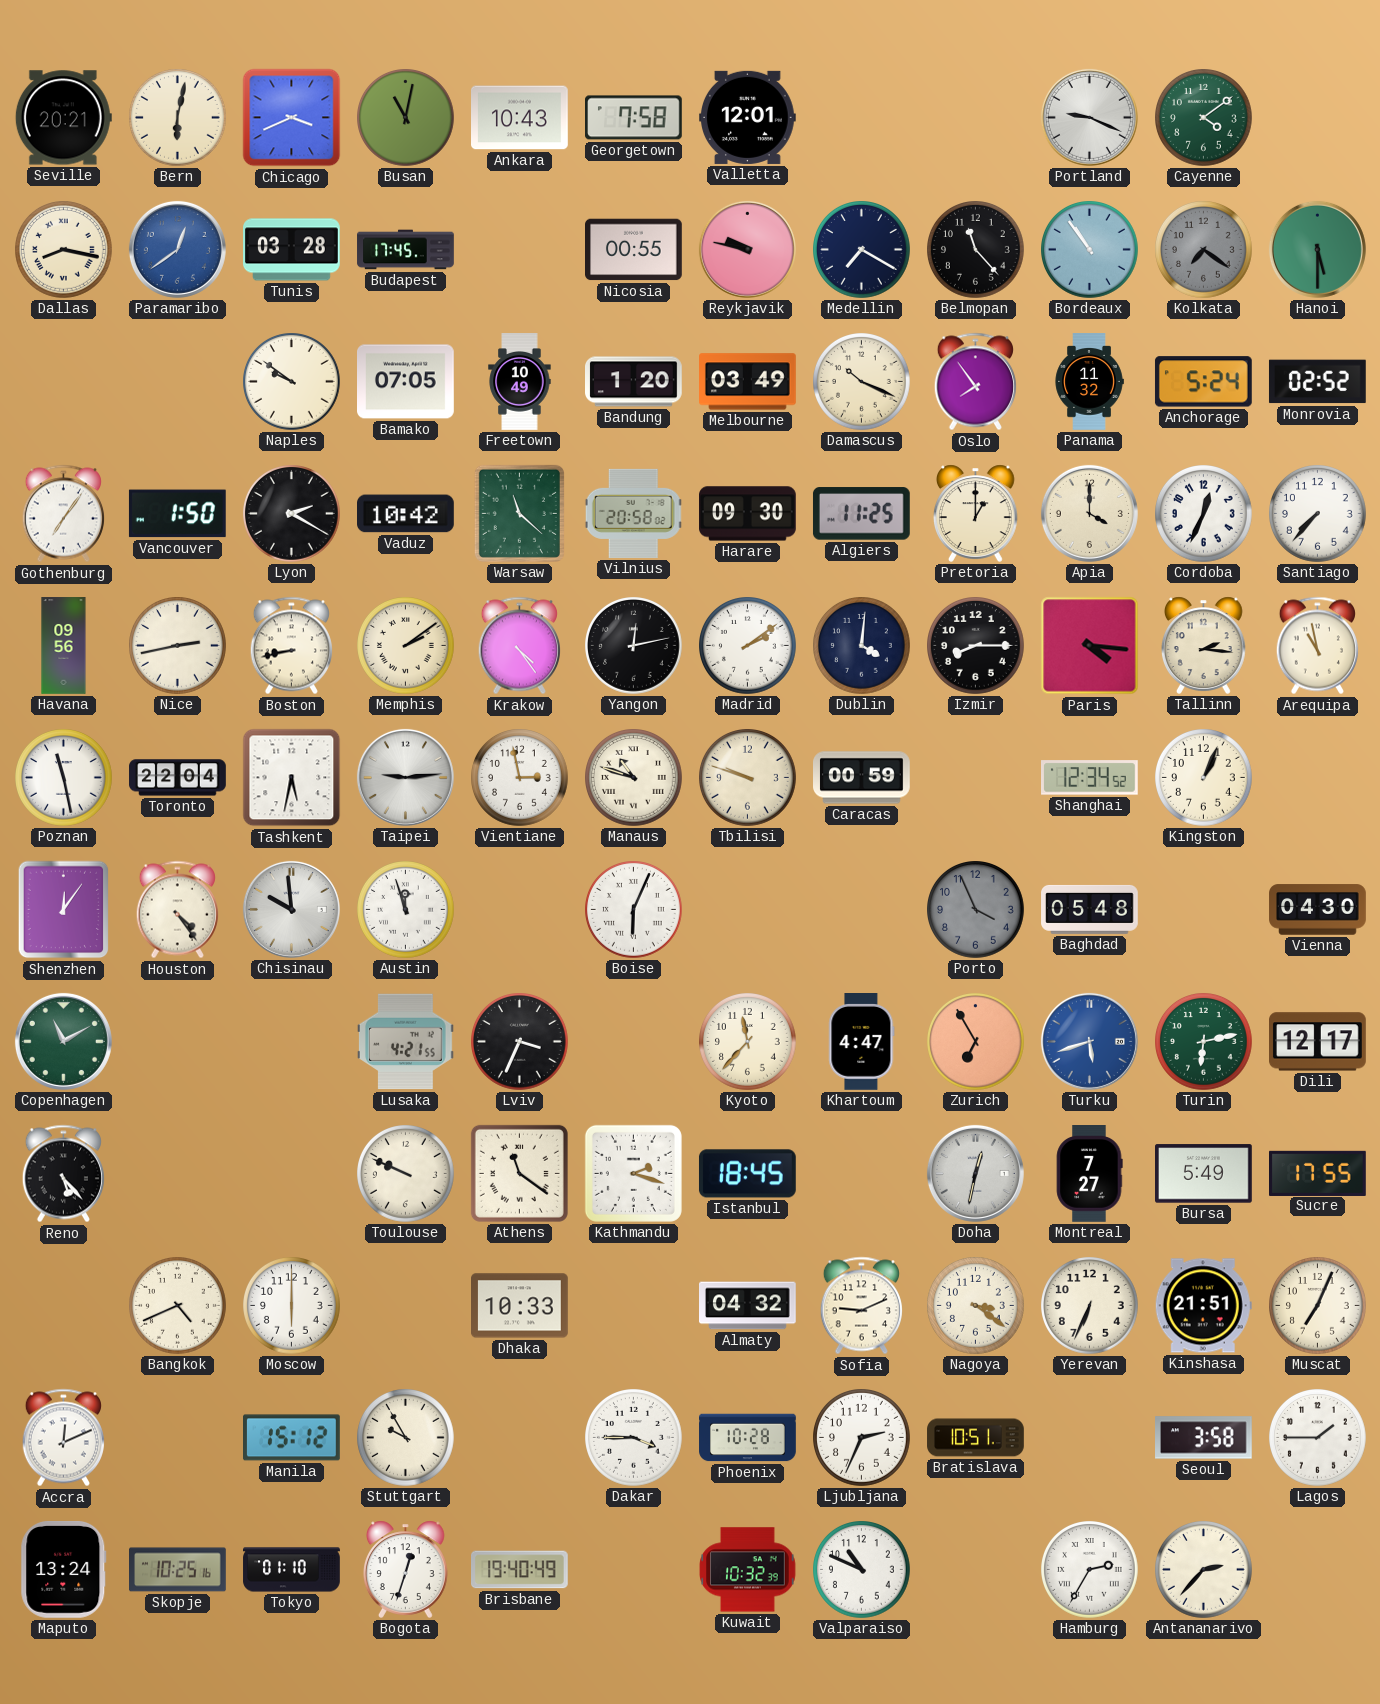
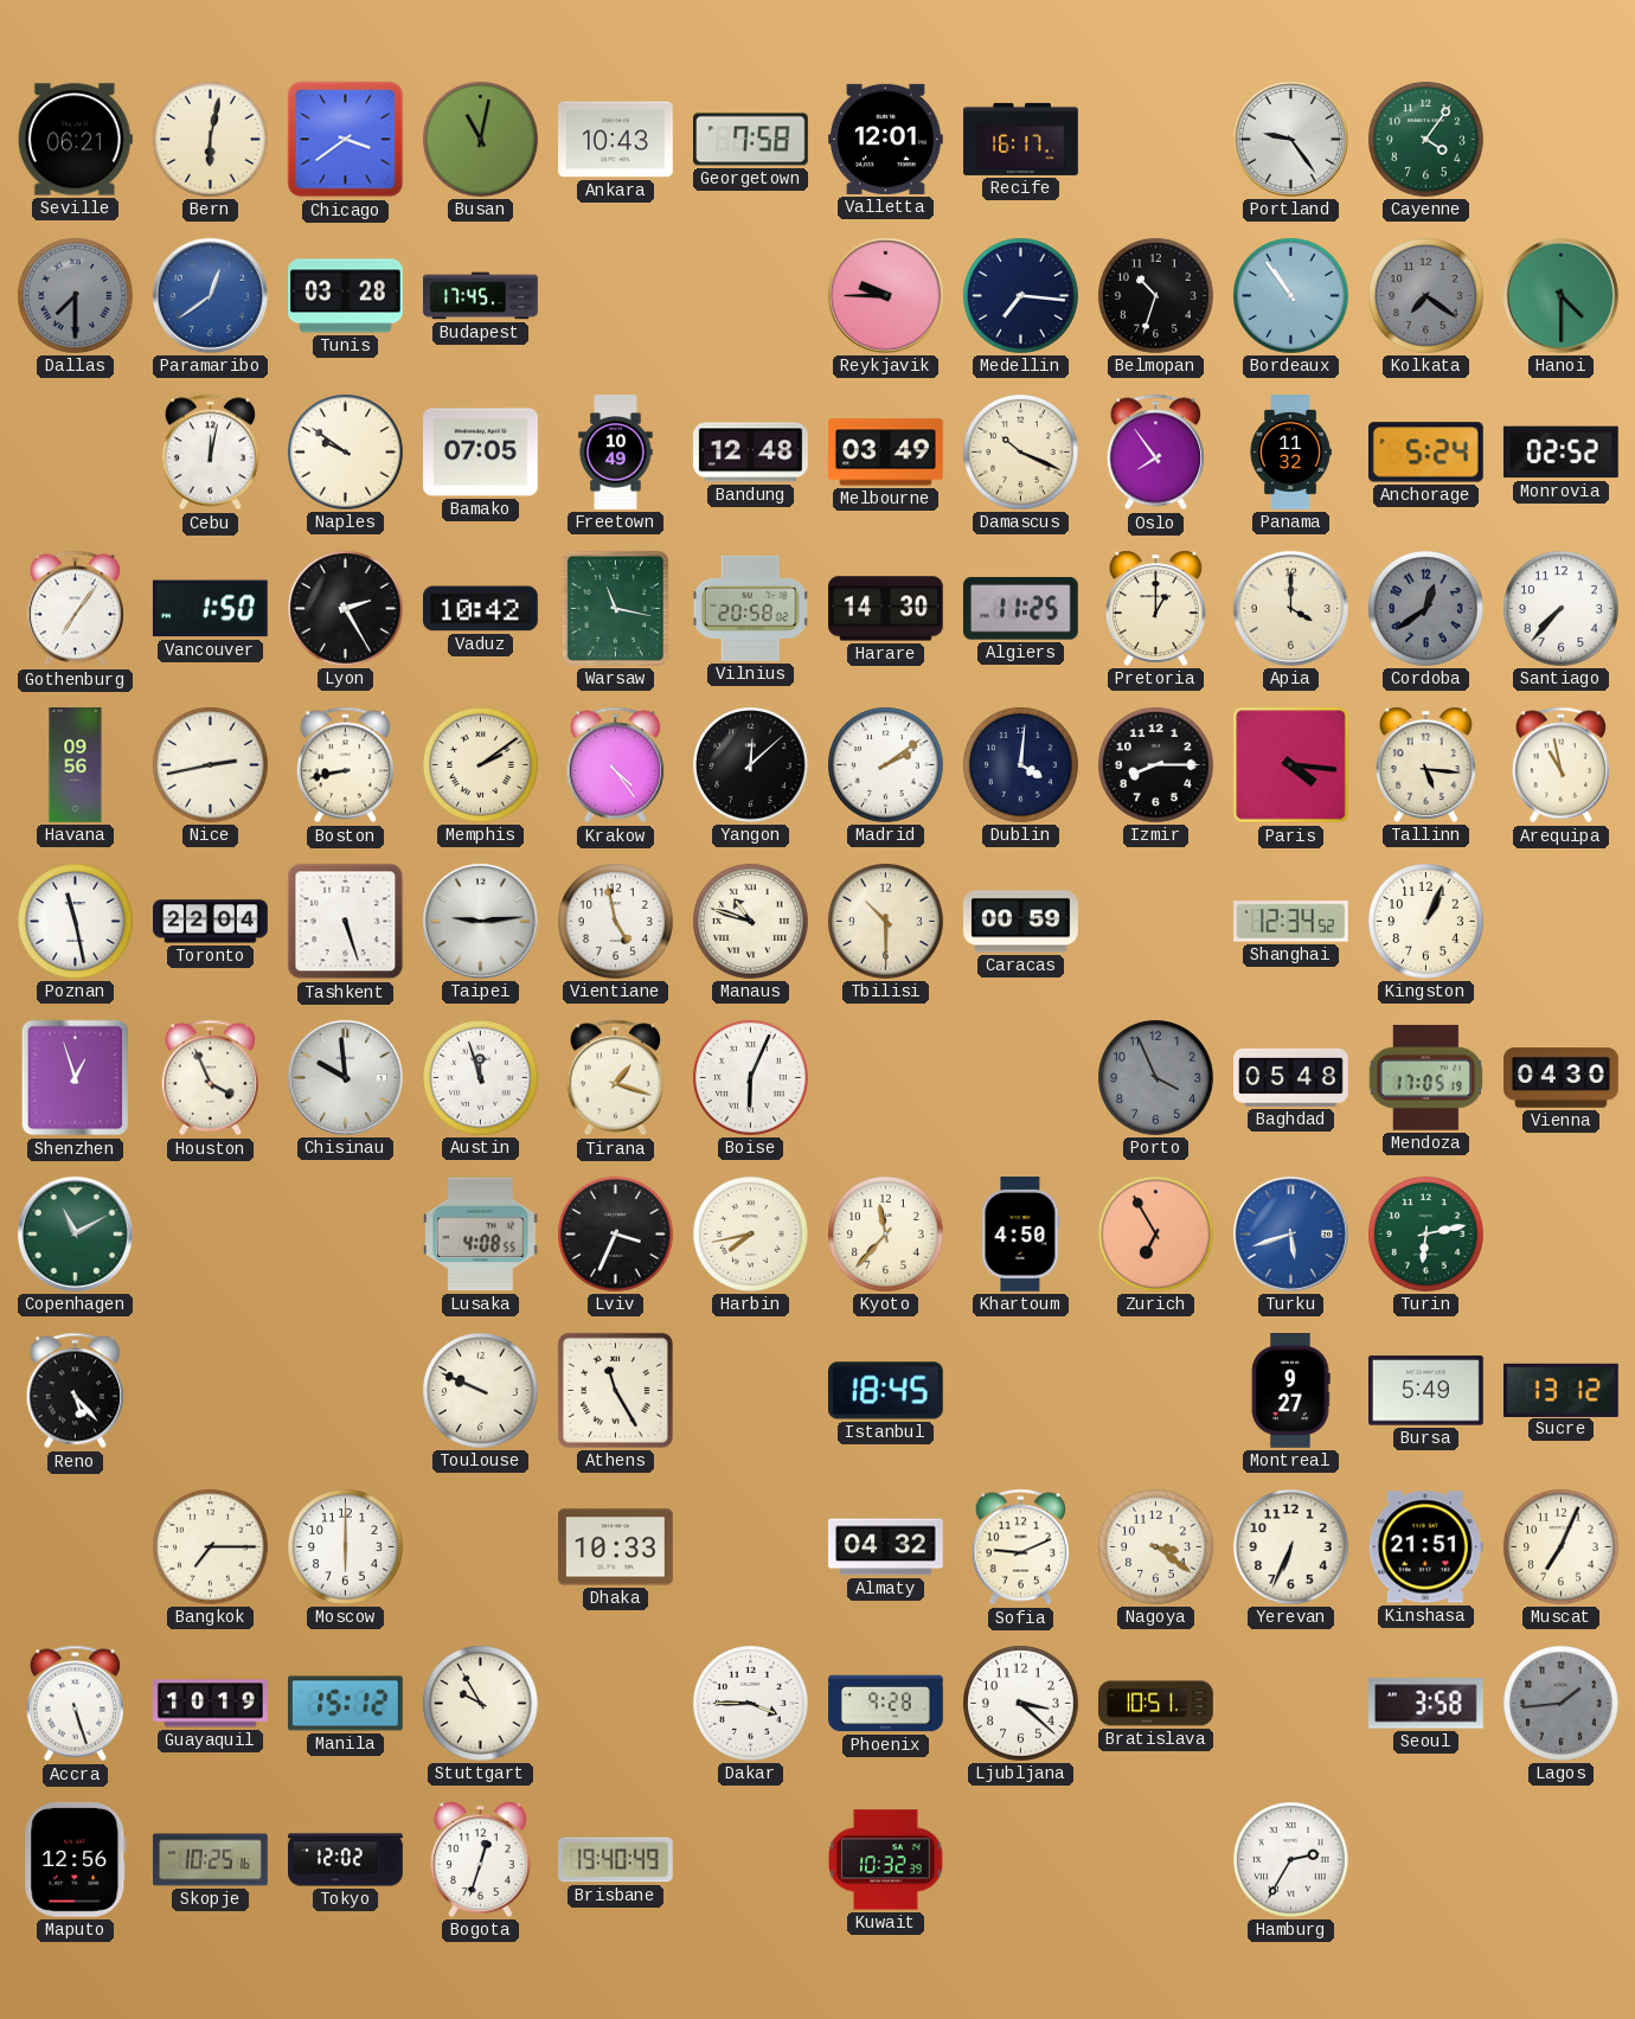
Seville: 20:21 -> 06:21
Chicago: 3:41 -> 3:39
Recife: none -> 16:17
Portland: 9:19 -> 9:24
Cayenne: 4:09 -> 4:06
Dallas: 8:17 -> 7:30
Dallas dial: cream -> grey
Nicosia: 00:55 -> none
Reykjavik: 9:47 -> 9:45
Medellin: 7:20 -> 7:16
Belmopan: 11:23 -> 10:33
Hanoi: 5:30 -> 4:30
Cebu: none -> 12:02
Bandung: 1:20 -> 12:48
Lyon: 2:20 -> 2:25
Warsaw: 11:22 -> 11:17
Harare: 09:30 -> 14:30
Cordoba: 12:34 -> 12:39
Cordoba dial: white -> grey
Yangon: 12:13 -> 12:08
Tallinn: 2:16 -> 5:16
Tashkent: 5:32 -> 5:27
Vientiane: 2:58 -> 4:58
Tbilisi: 9:48 -> 10:30
Shenzhen: 12:06 -> 12:57
Houston: 4:24 -> 3:56
Tirana: none -> 1:18
Mendoza: none -> 17:05
Lusaka: 4:21 -> 4:08
Harbin: none -> 7:43
Khartoum: 4:47 -> 4:50
Dili: 12:17 -> none
Athens: 11:21 -> 11:25
Kathmandu: 2:18 -> none
Doha: 12:32 -> none
Montreal: 7:27 -> 9:27
Sucre: 17:55 -> 13:12
Bangkok: 4:41 -> 7:15
Accra: 12:11 -> 5:27
Guayaquil: none -> 10:19
Phoenix: 10:28 -> 9:28
Ljubljana: 2:34 -> 3:22
Lagos: 1:45 -> 1:44
Lagos dial: white -> grey
Maputo: 13:24 -> 12:56
Tokyo: 01:10 -> 12:02
Valparaiso: 10:49 -> none
Antananarivo: 2:37 -> none
